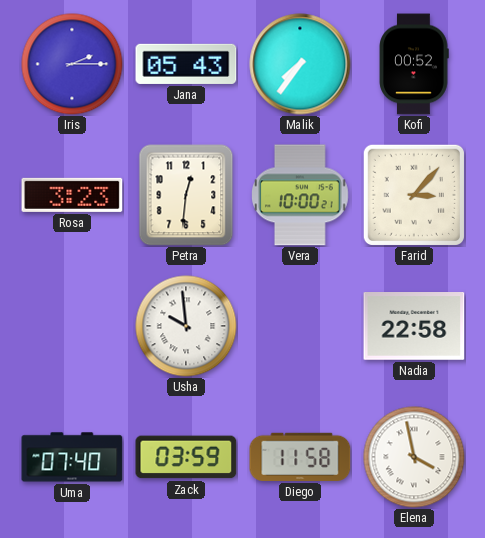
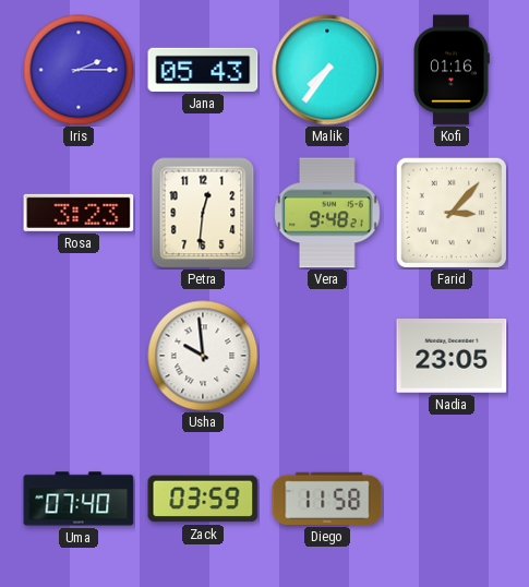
Kofi: 00:52 -> 01:16
Vera: 10:00 -> 9:48
Nadia: 22:58 -> 23:05
Elena: 3:58 -> none
